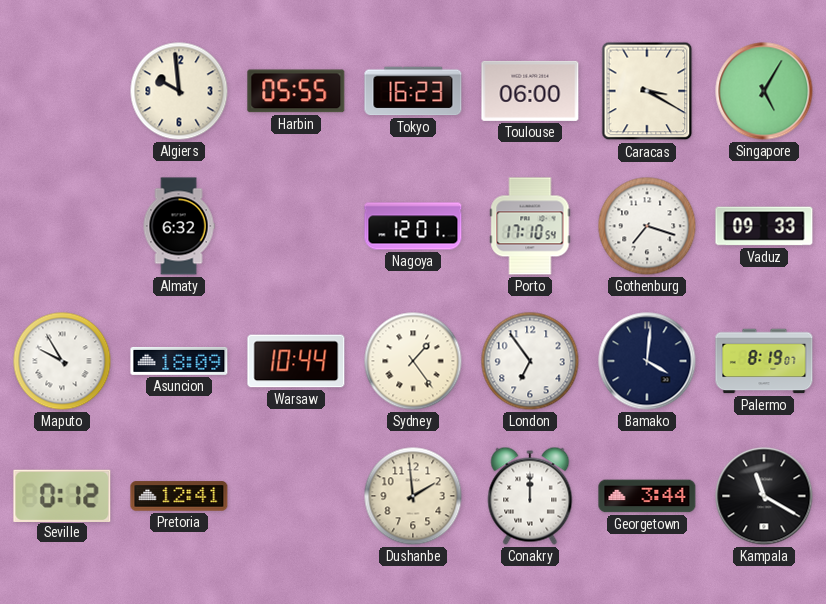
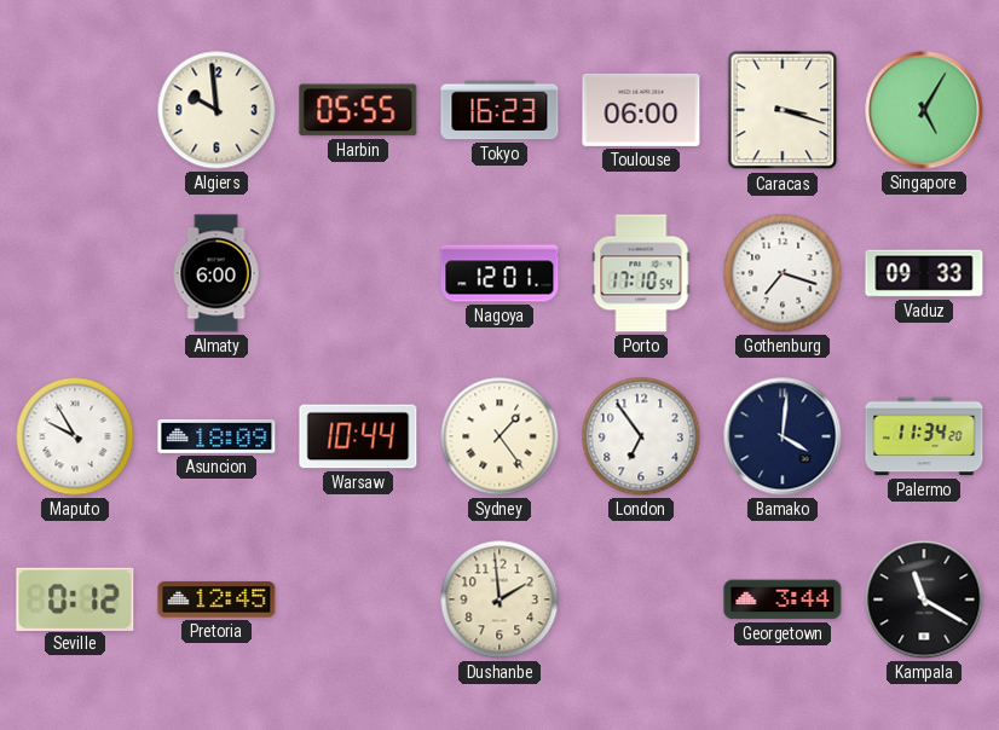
Caracas: 3:20 -> 3:18
Almaty: 6:32 -> 6:00
Palermo: 8:19 -> 11:34
Pretoria: 12:41 -> 12:45
Conakry: 12:00 -> none
